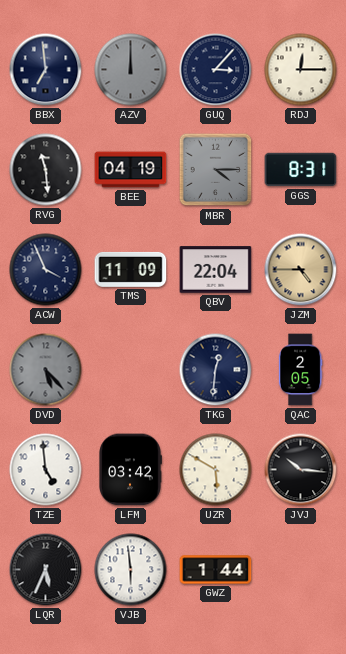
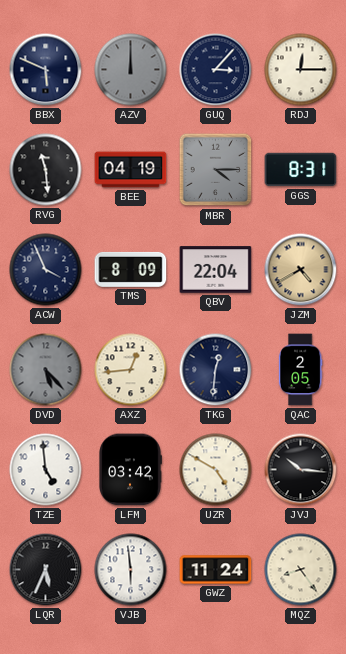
BBX: 6:59 -> 5:49
TMS: 11:09 -> 8:09
JZM: 4:45 -> 4:40
AXZ: none -> 12:44
UZR: 5:50 -> 4:50
GWZ: 1:44 -> 11:24
MQZ: none -> 8:24
